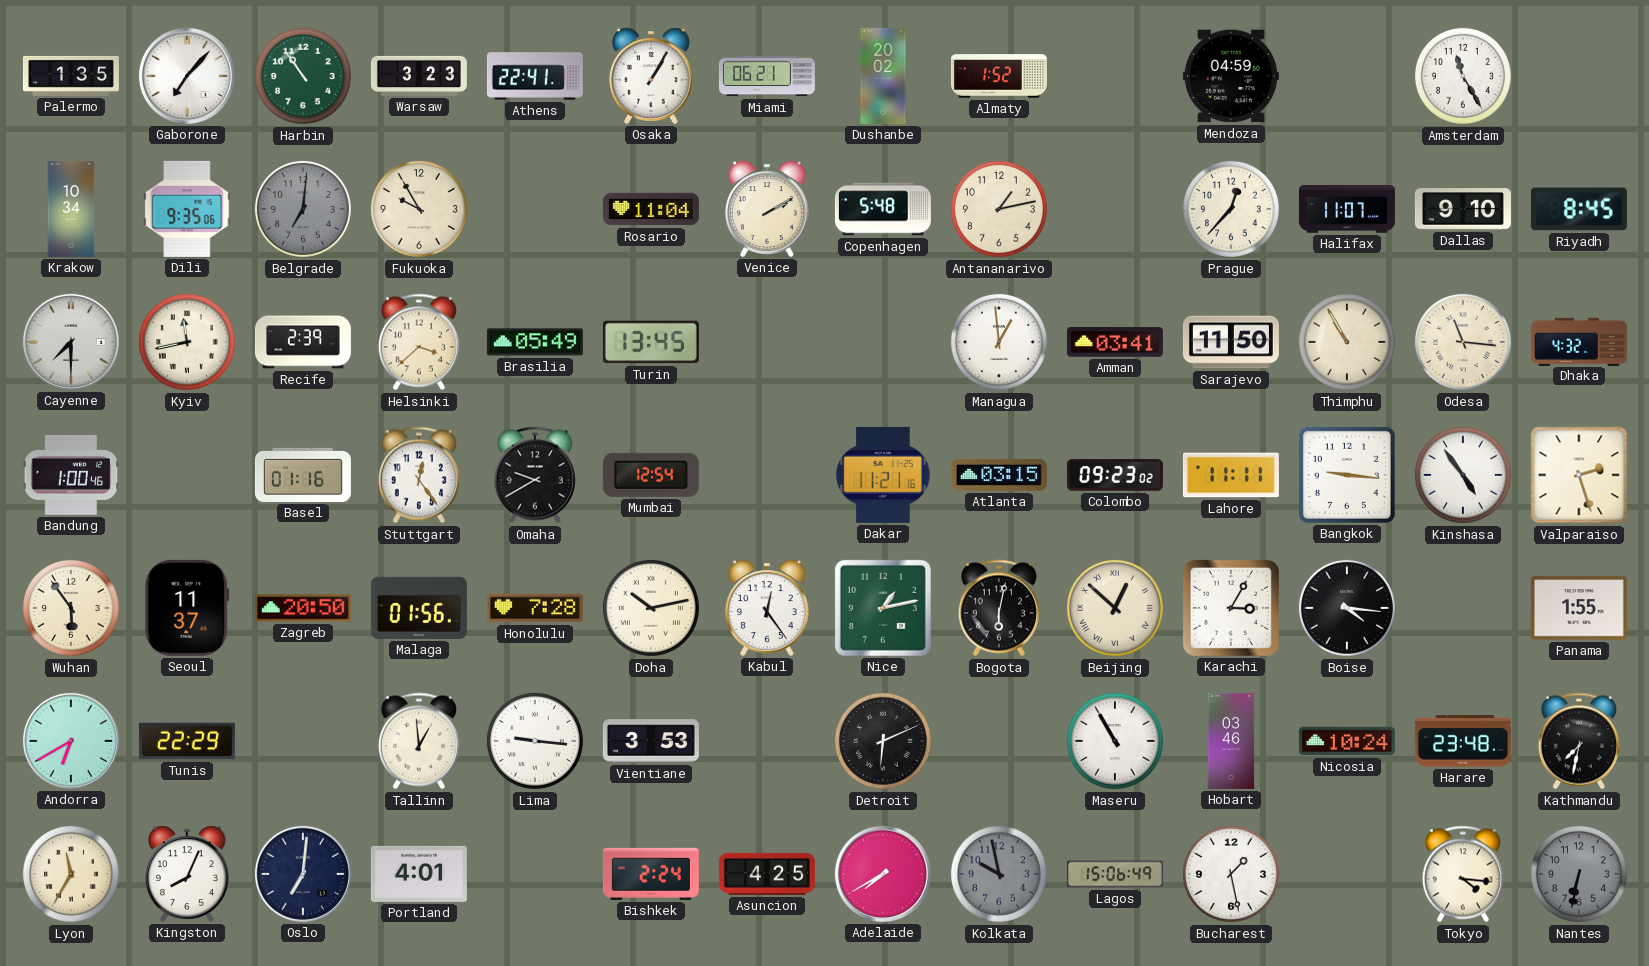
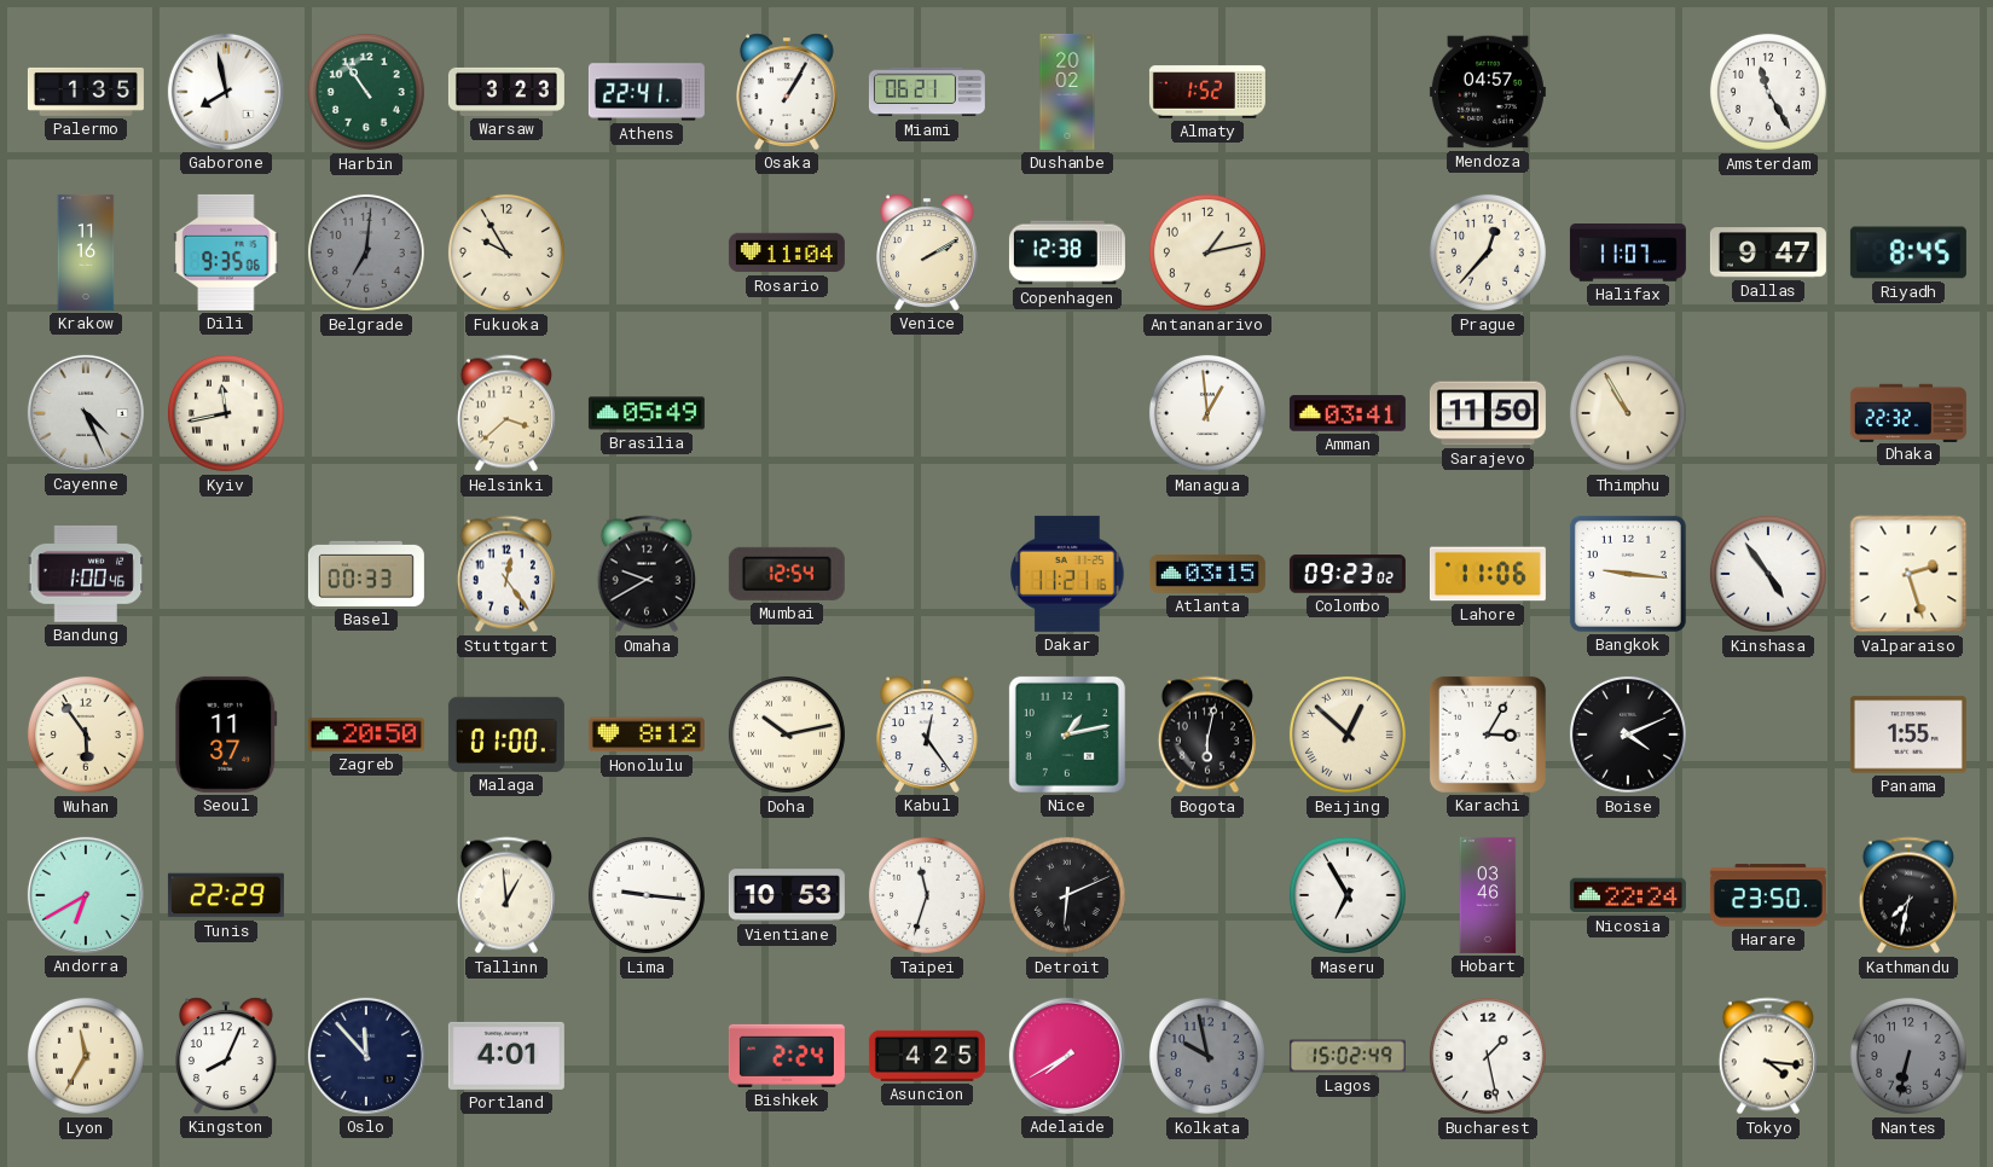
Gaborone: 7:07 -> 7:58
Mendoza: 04:59 -> 04:57
Krakow: 10:34 -> 11:16
Copenhagen: 5:48 -> 12:38
Dallas: 9:10 -> 9:47
Cayenne: 7:30 -> 4:26
Recife: 2:39 -> none
Turin: 13:45 -> none
Odesa: 11:16 -> none
Dhaka: 4:32 -> 22:32
Basel: 01:16 -> 00:33
Lahore: 11:11 -> 11:06
Malaga: 01:56 -> 01:00
Honolulu: 7:28 -> 8:12
Boise: 4:16 -> 4:11
Vientiane: 3:53 -> 10:53
Taipei: none -> 11:33
Maseru: 10:55 -> 6:55
Nicosia: 10:24 -> 22:24
Harare: 23:48 -> 23:50
Oslo: 7:01 -> 11:53
Lagos: 15:06 -> 15:02
